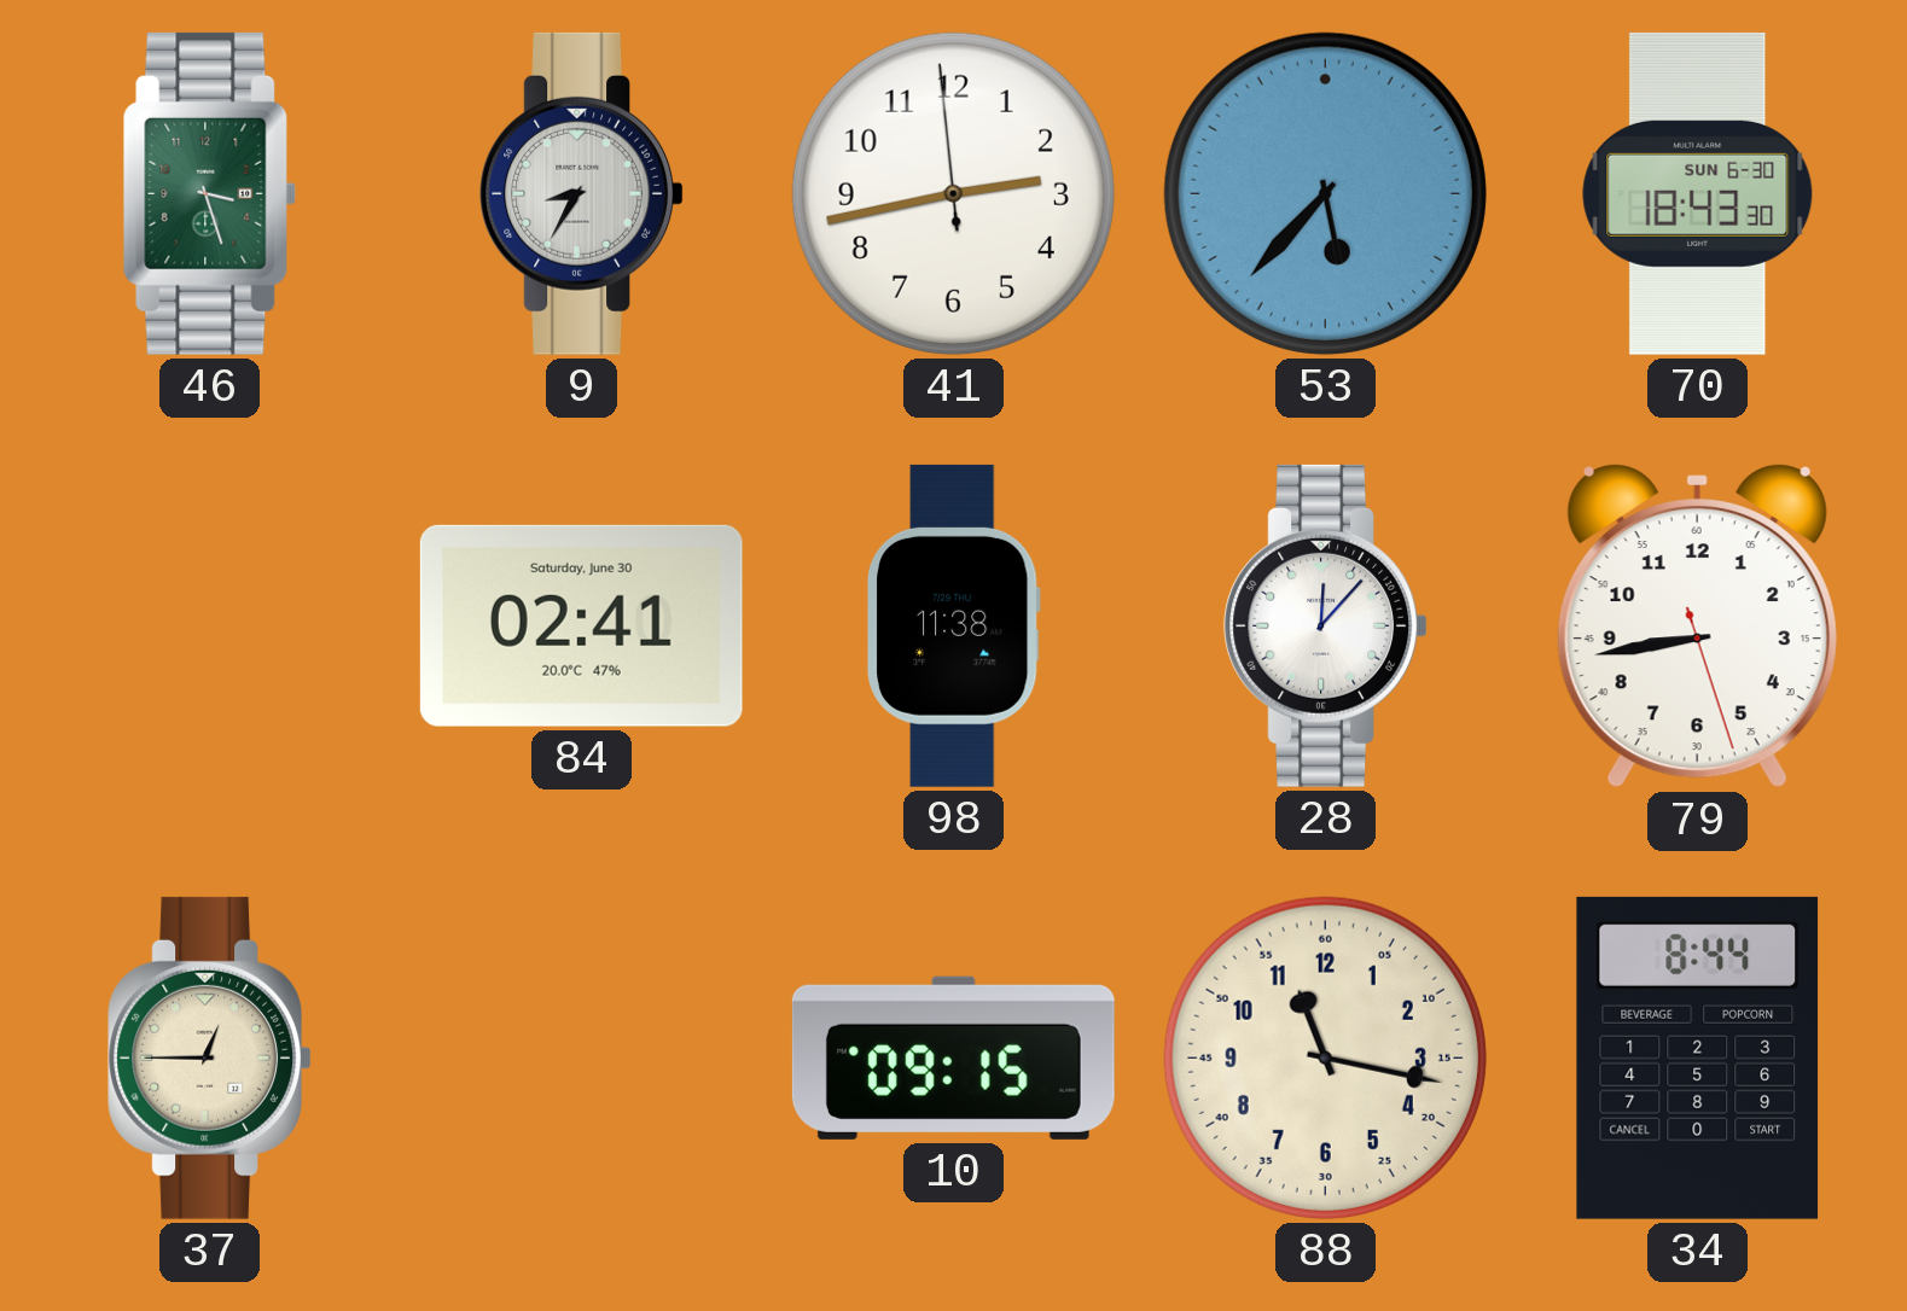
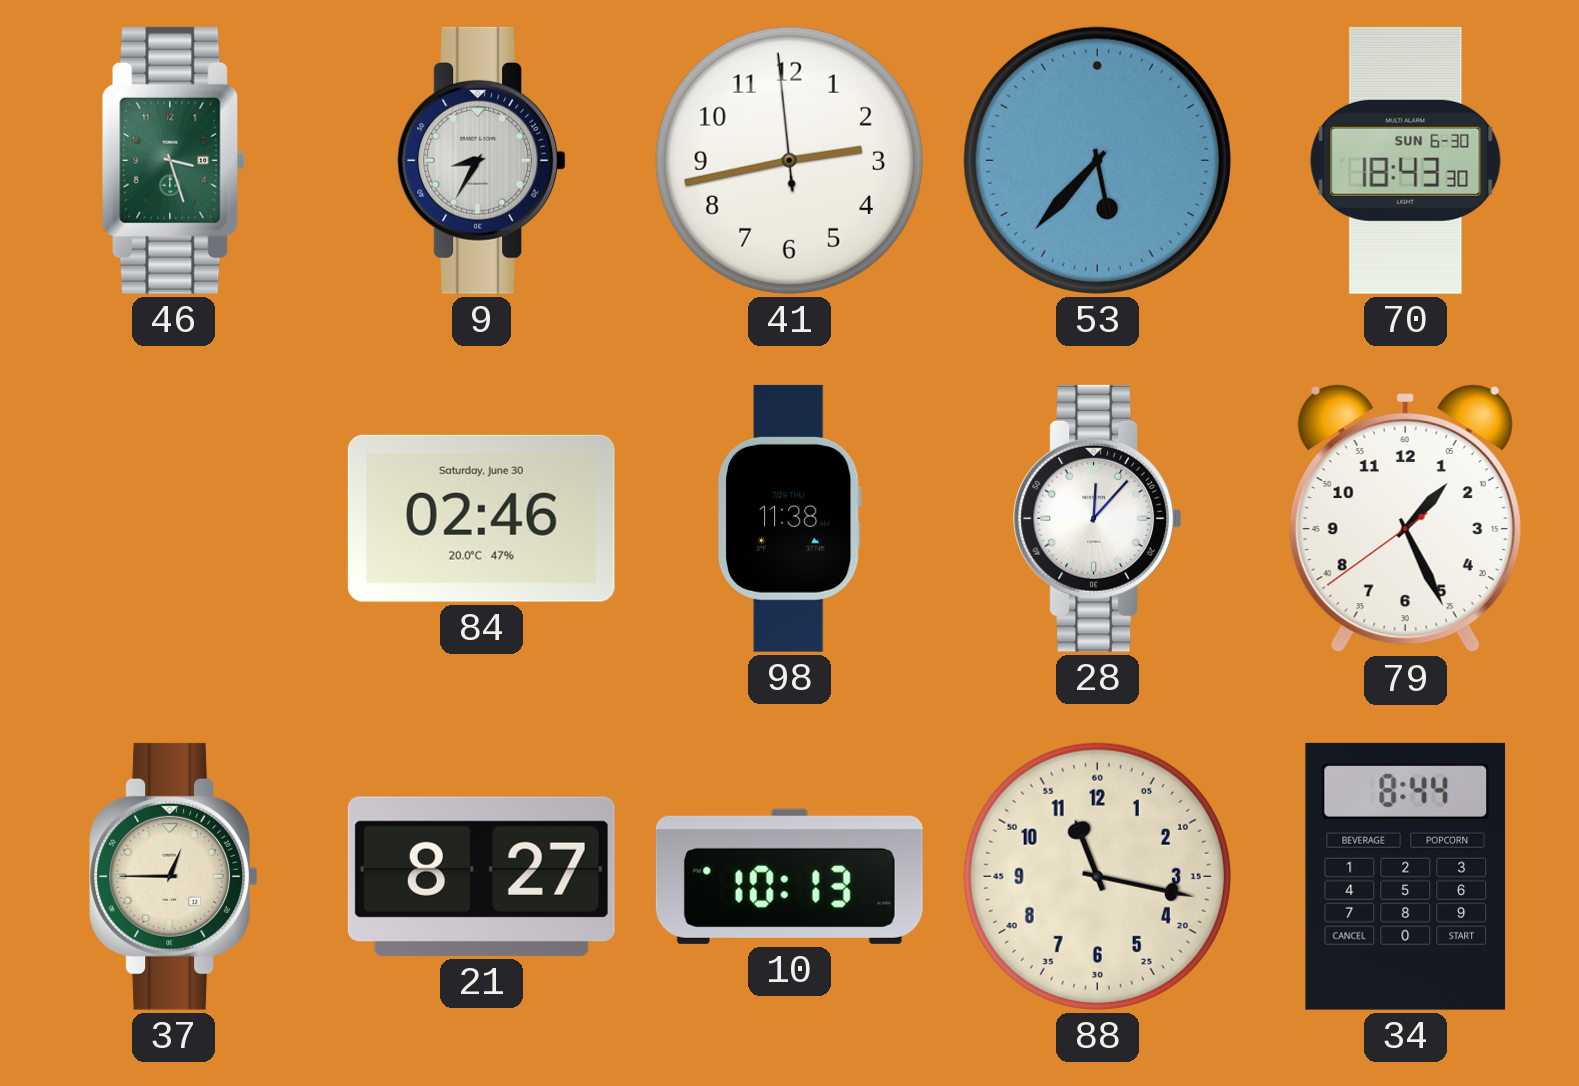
84: 02:41 -> 02:46
79: 8:43 -> 1:25
21: none -> 8:27
10: 09:15 -> 10:13
